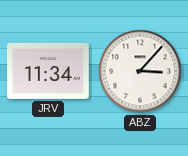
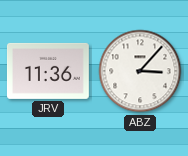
JRV: 11:34 -> 11:36
